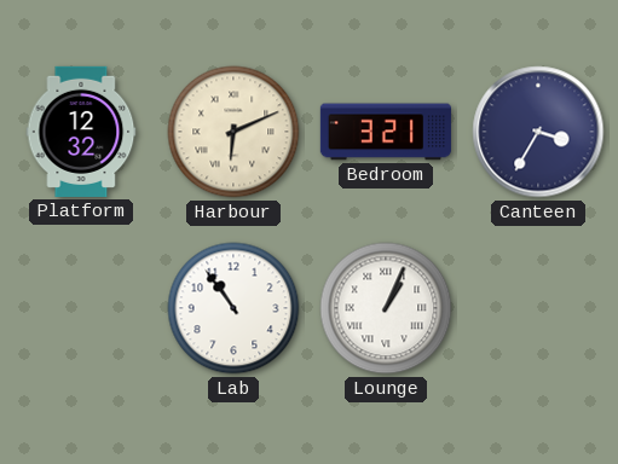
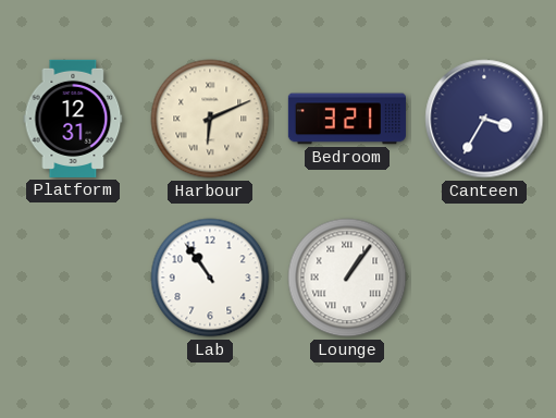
Platform: 12:32 -> 12:31
Lounge: 1:04 -> 1:06
